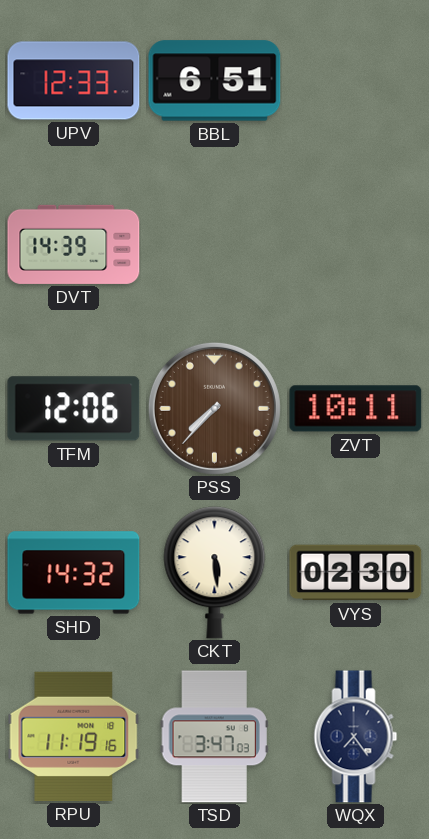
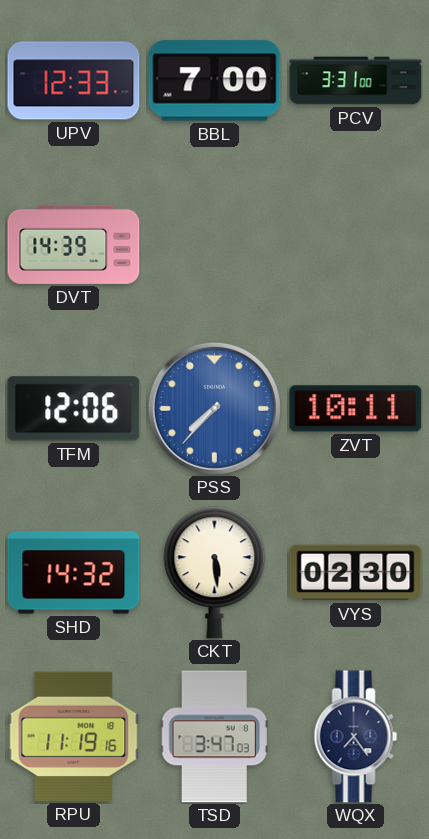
BBL: 6:51 -> 7:00
PCV: none -> 3:31
PSS dial: brown -> blue
